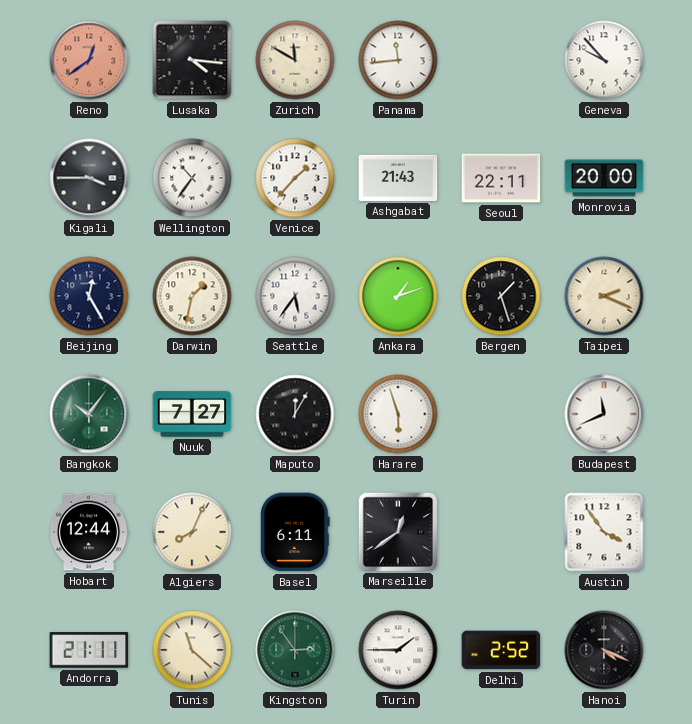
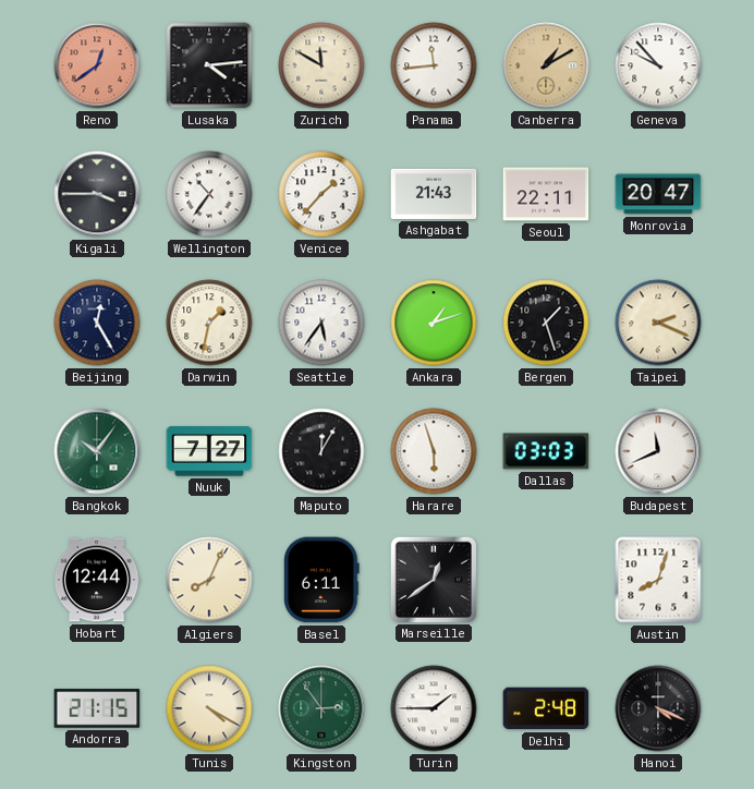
Lusaka: 4:16 -> 4:14
Canberra: none -> 1:10
Monrovia: 20:00 -> 20:47
Dallas: none -> 03:03
Austin: 3:54 -> 8:03
Andorra: 21:11 -> 21:15
Tunis: 11:22 -> 4:20
Delhi: 2:52 -> 2:48
